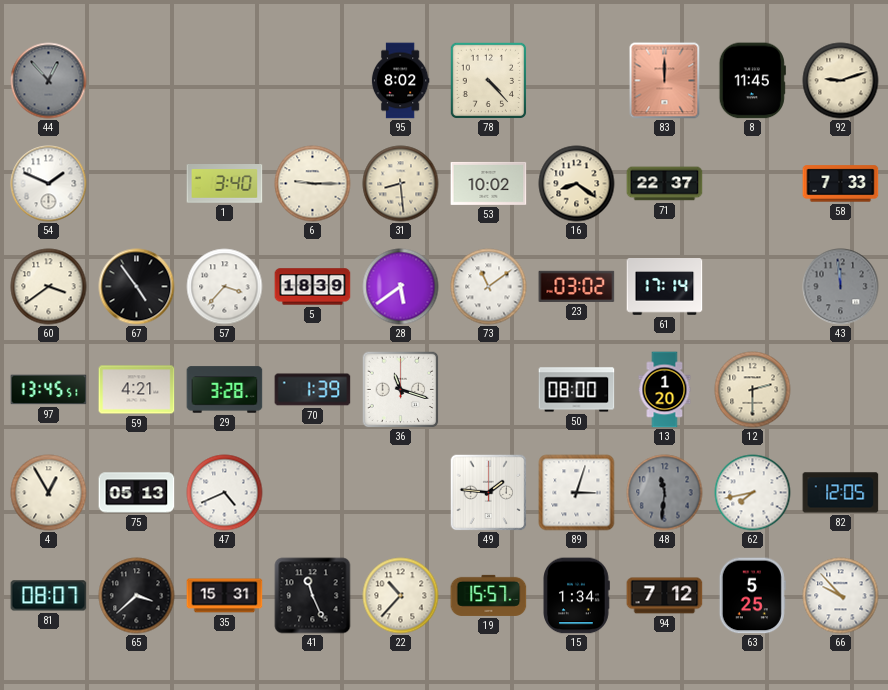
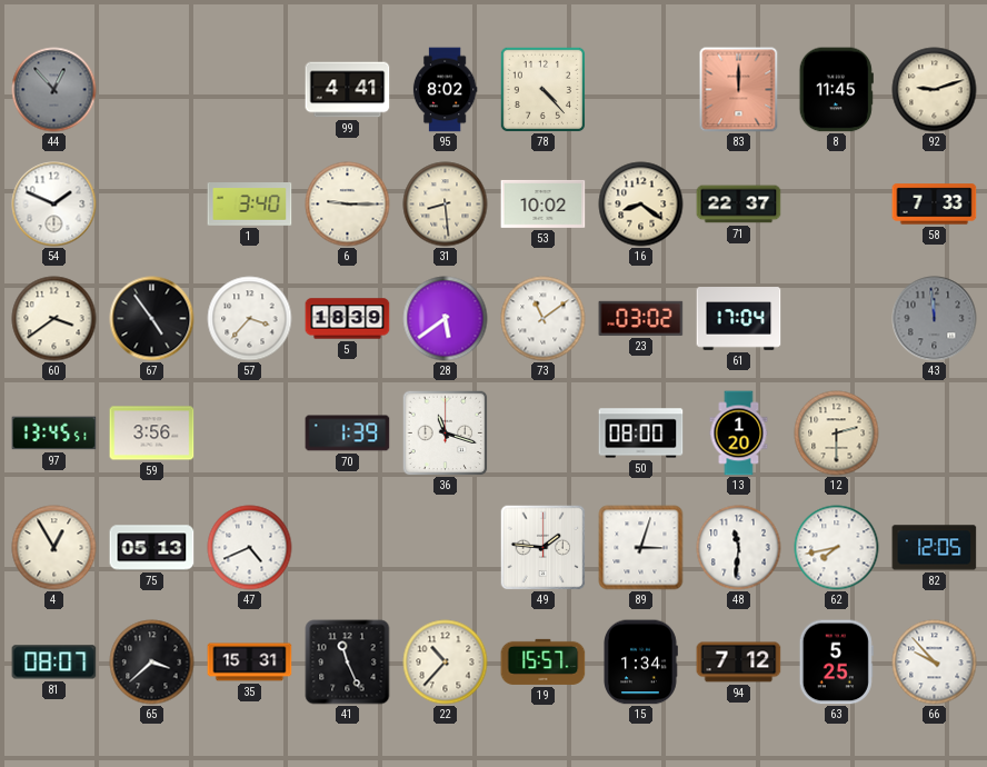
99: none -> 4:41
61: 17:14 -> 17:04
59: 4:21 -> 3:56
29: 3:28 -> none
48 dial: grey -> white
